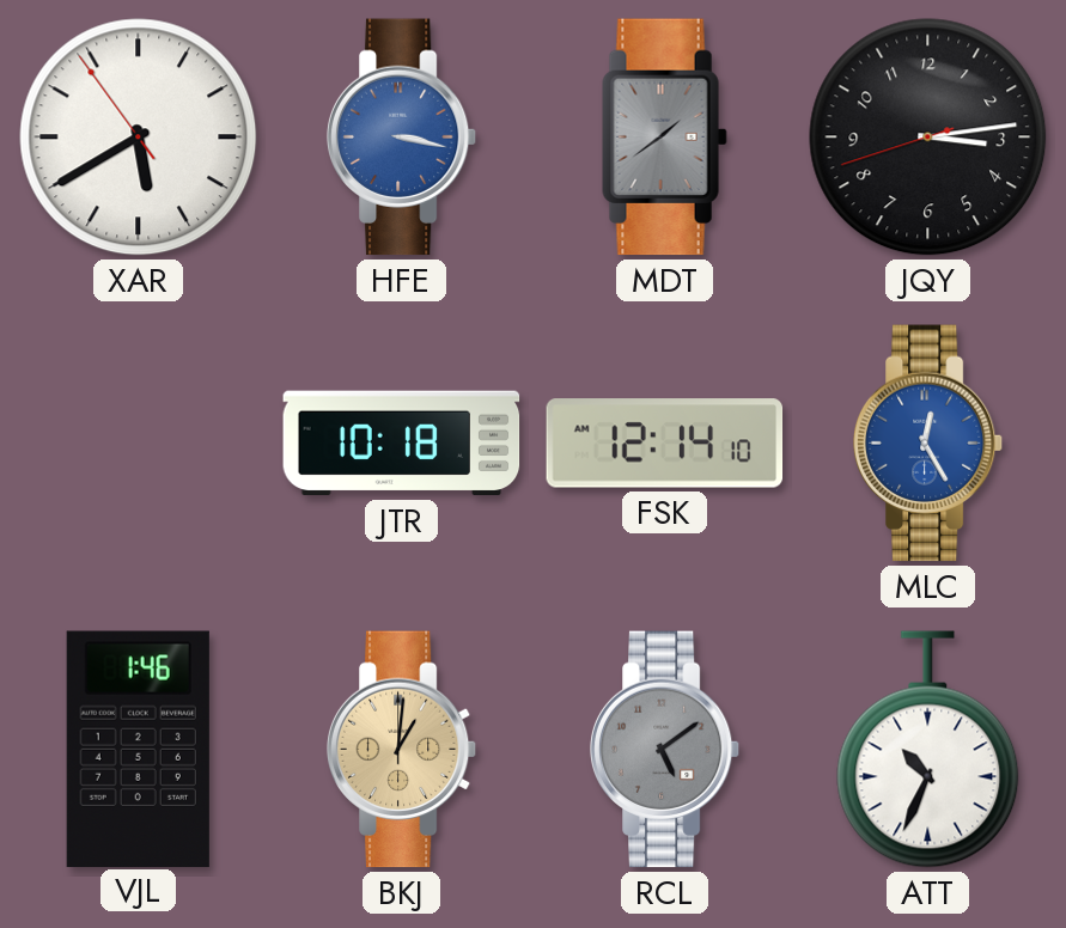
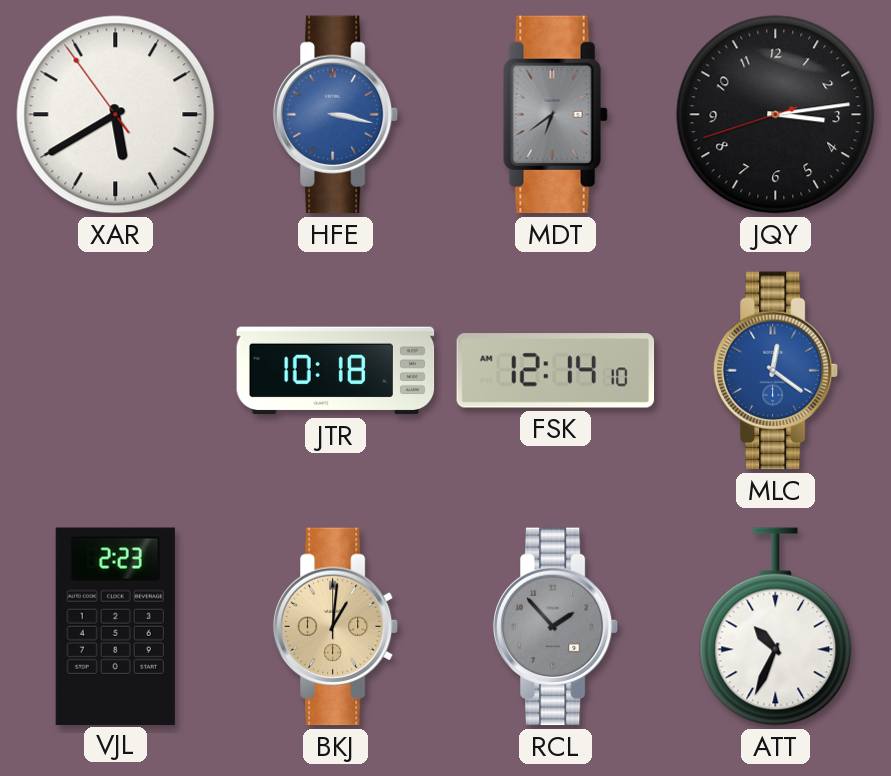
MDT: 1:39 -> 6:39
MLC: 12:25 -> 12:21
VJL: 1:46 -> 2:23
RCL: 5:09 -> 1:53
